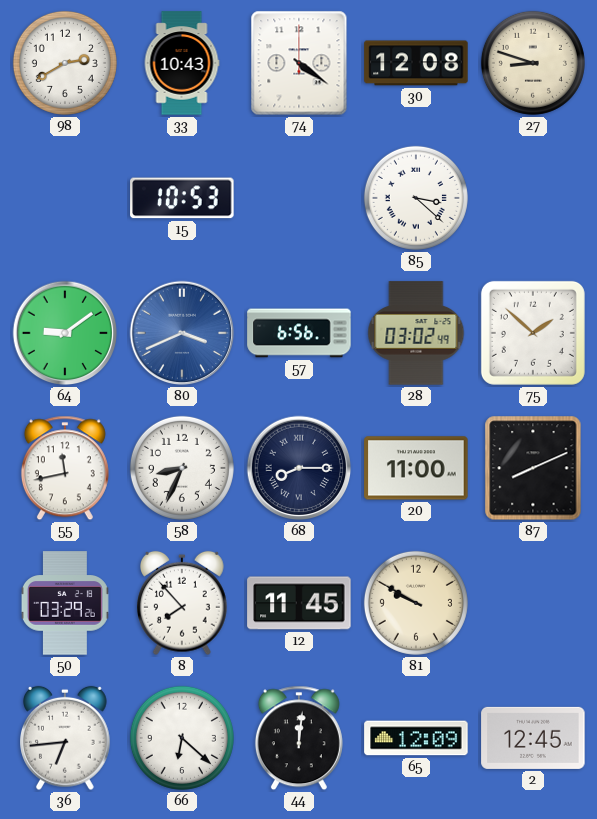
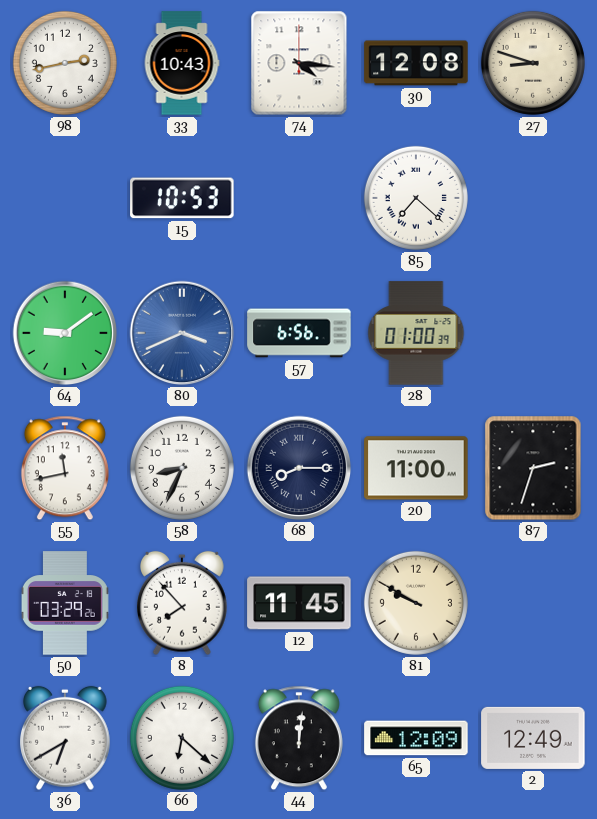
98: 2:40 -> 2:43
74: 4:21 -> 4:16
85: 3:22 -> 7:22
28: 03:02 -> 01:00
75: 1:52 -> none
87: 8:11 -> 2:33
36: 6:44 -> 6:40
2: 12:45 -> 12:49
